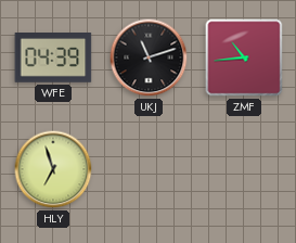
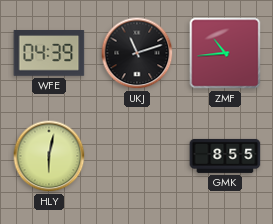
HLY: 6:57 -> 6:02
GMK: none -> 8:55
